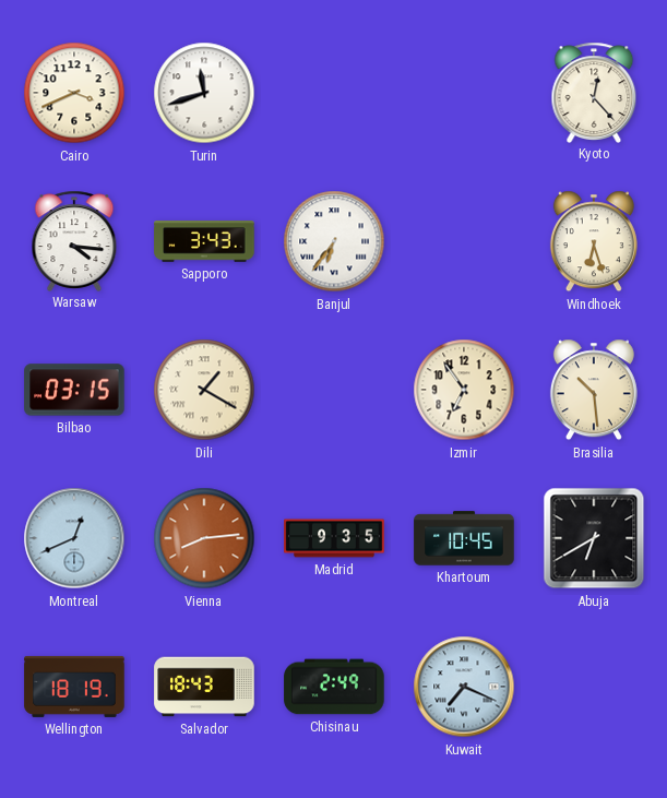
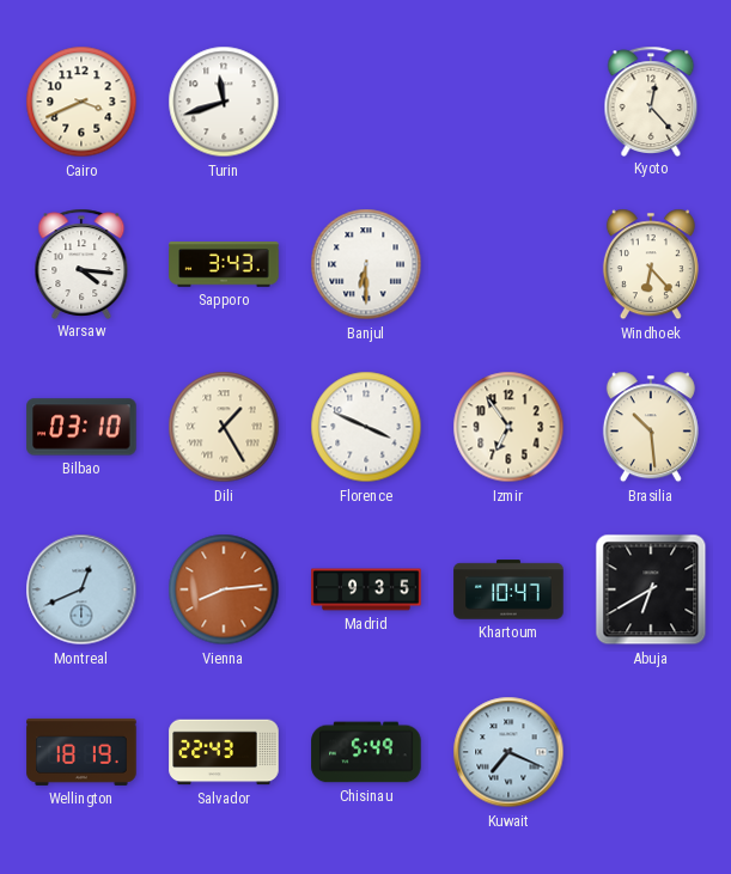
Banjul: 6:36 -> 6:30
Windhoek: 6:27 -> 6:23
Bilbao: 03:15 -> 03:10
Dili: 1:20 -> 1:25
Florence: none -> 3:49
Khartoum: 10:45 -> 10:47
Salvador: 18:43 -> 22:43
Chisinau: 2:49 -> 5:49
